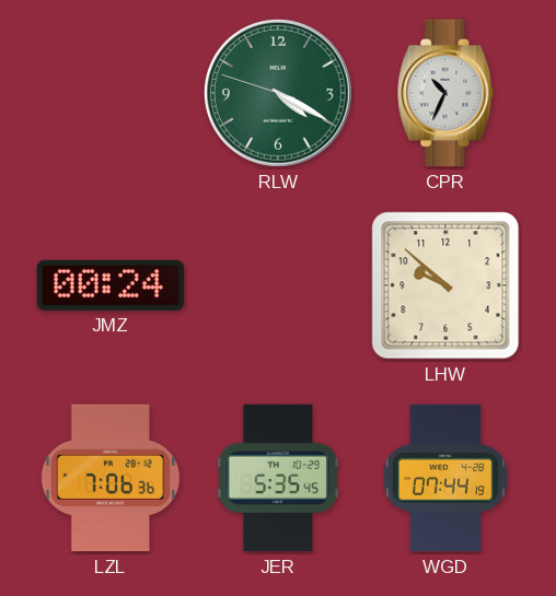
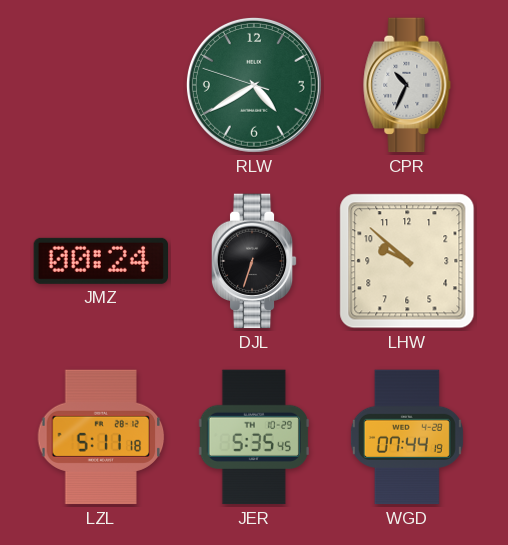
RLW: 4:19 -> 4:39
DJL: none -> 6:33
LZL: 7:06 -> 5:11
